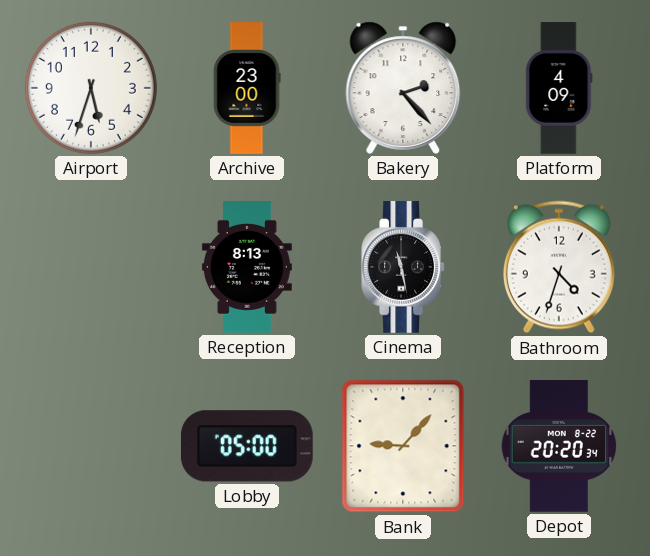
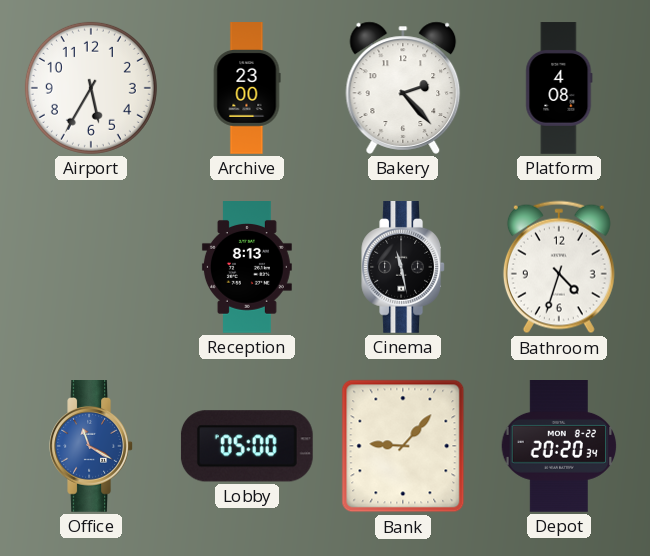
Airport: 5:33 -> 5:35
Platform: 4:09 -> 4:08
Office: none -> 11:20
